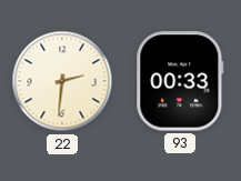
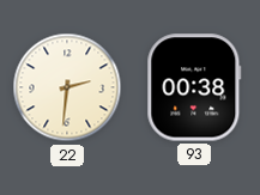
93: 00:33 -> 00:38
